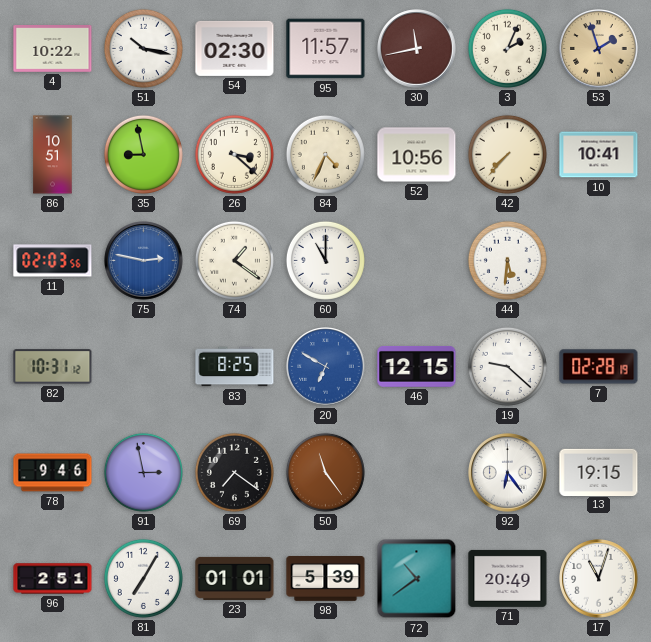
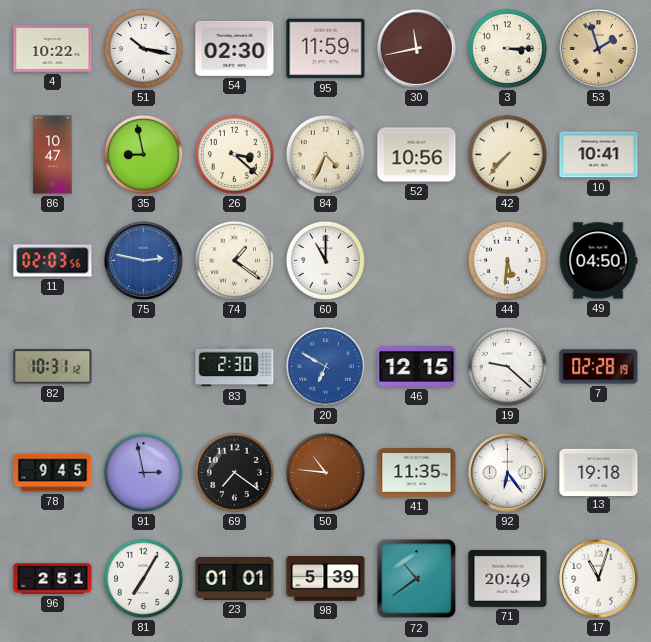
95: 11:57 -> 11:59
3: 2:04 -> 3:15
86: 10:51 -> 10:47
49: none -> 04:50
83: 8:25 -> 2:30
78: 9:46 -> 9:45
50: 11:24 -> 10:46
41: none -> 11:35
13: 19:15 -> 19:18
